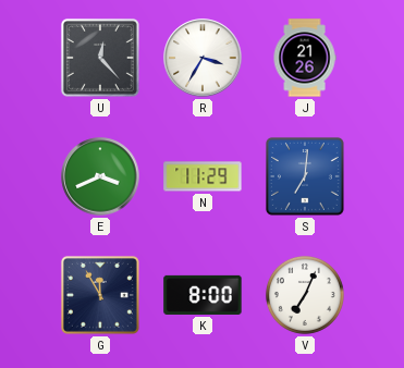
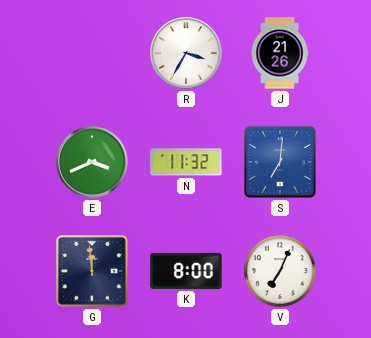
U: 12:23 -> none
N: 11:29 -> 11:32
G: 11:55 -> 11:59
